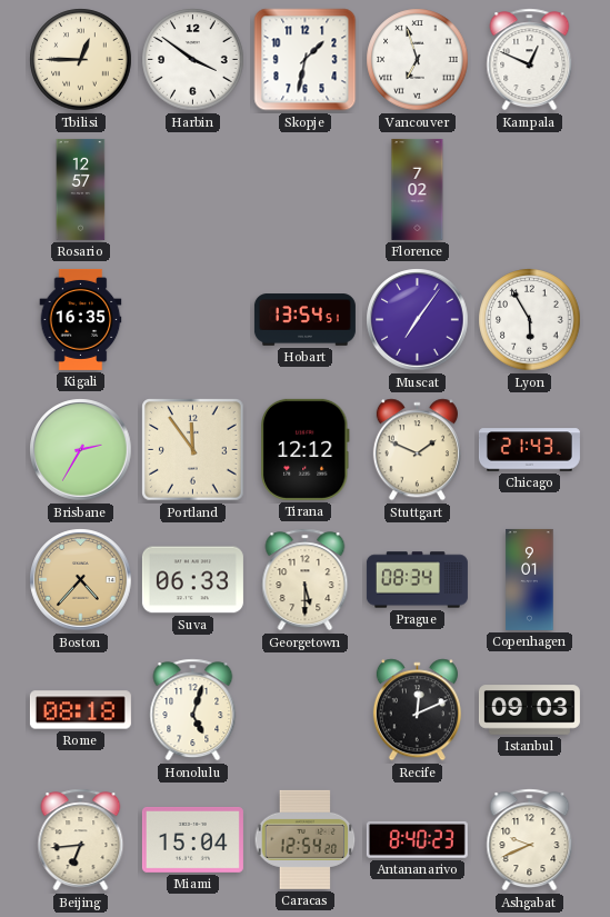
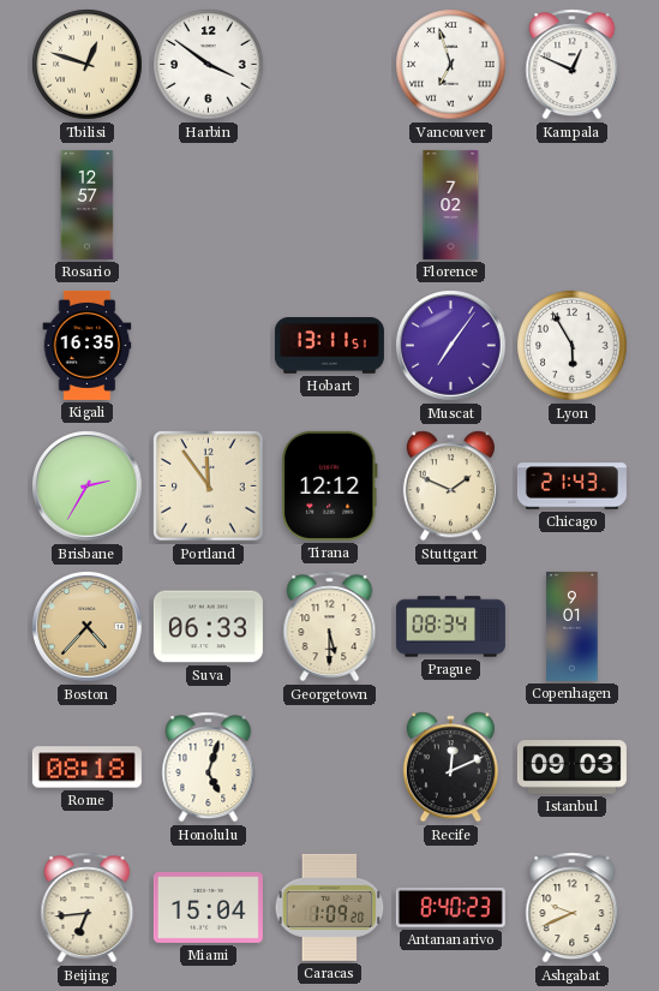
Tbilisi: 12:45 -> 12:48
Skopje: 1:32 -> none
Hobart: 13:54 -> 13:11
Caracas: 12:54 -> 1:09
